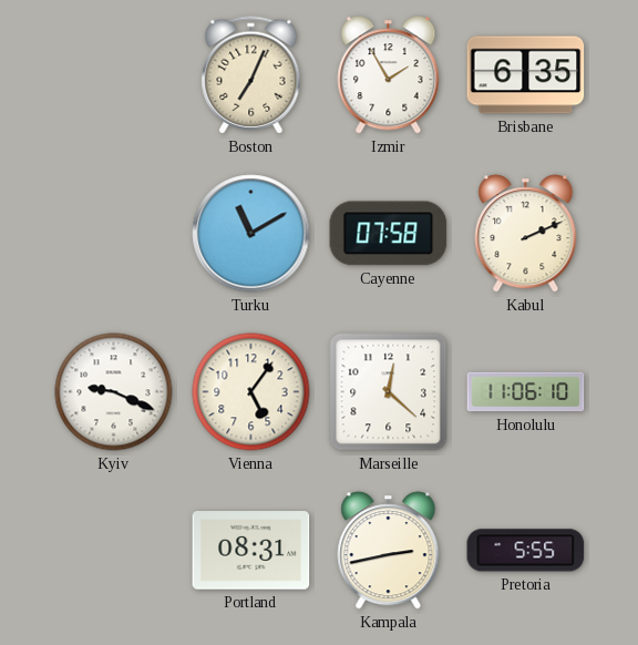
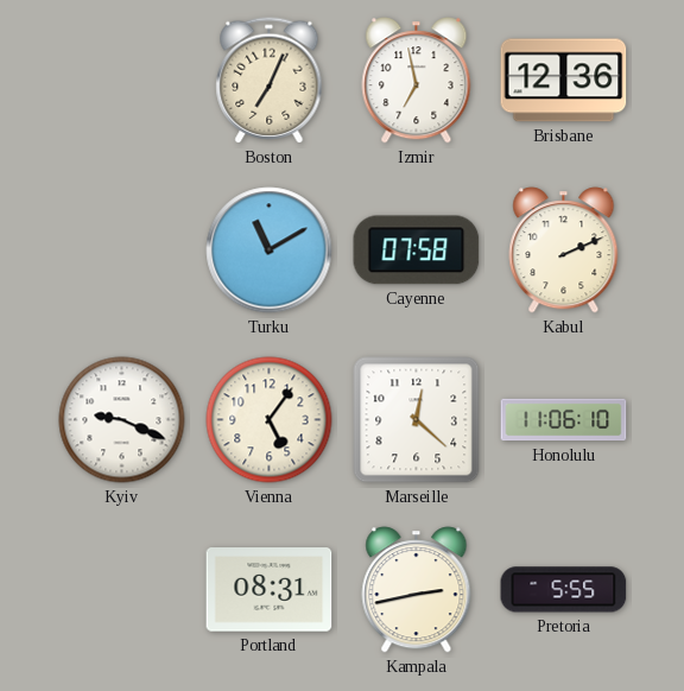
Izmir: 1:55 -> 6:58
Brisbane: 6:35 -> 12:36
